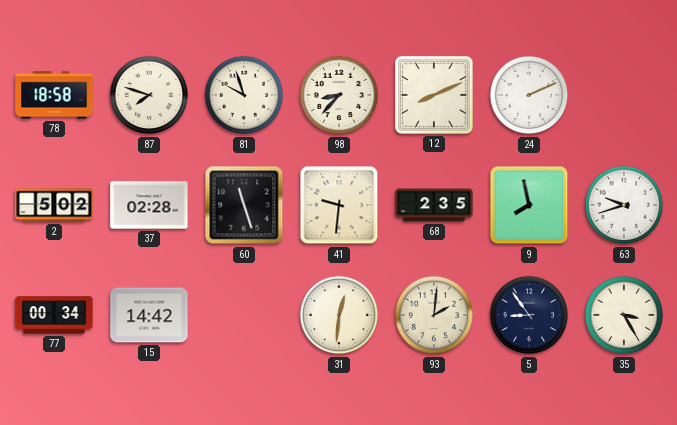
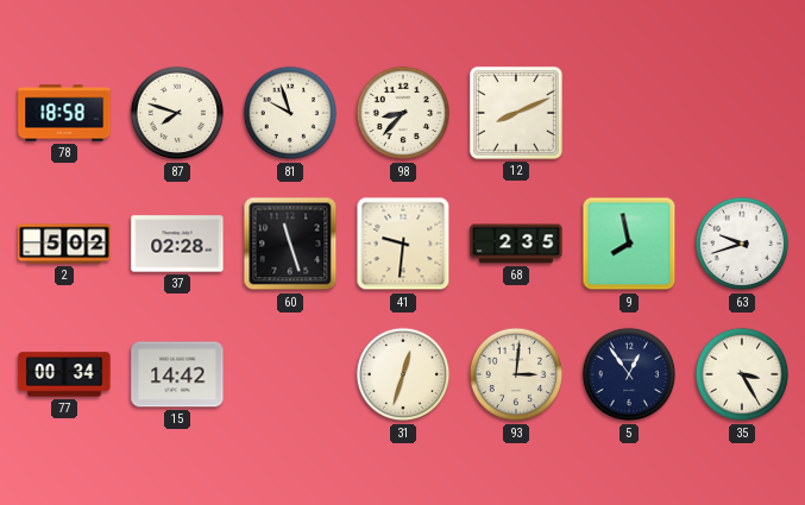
24: 2:11 -> none
31: 12:31 -> 12:33
93: 2:01 -> 3:01
5: 8:54 -> 12:54
